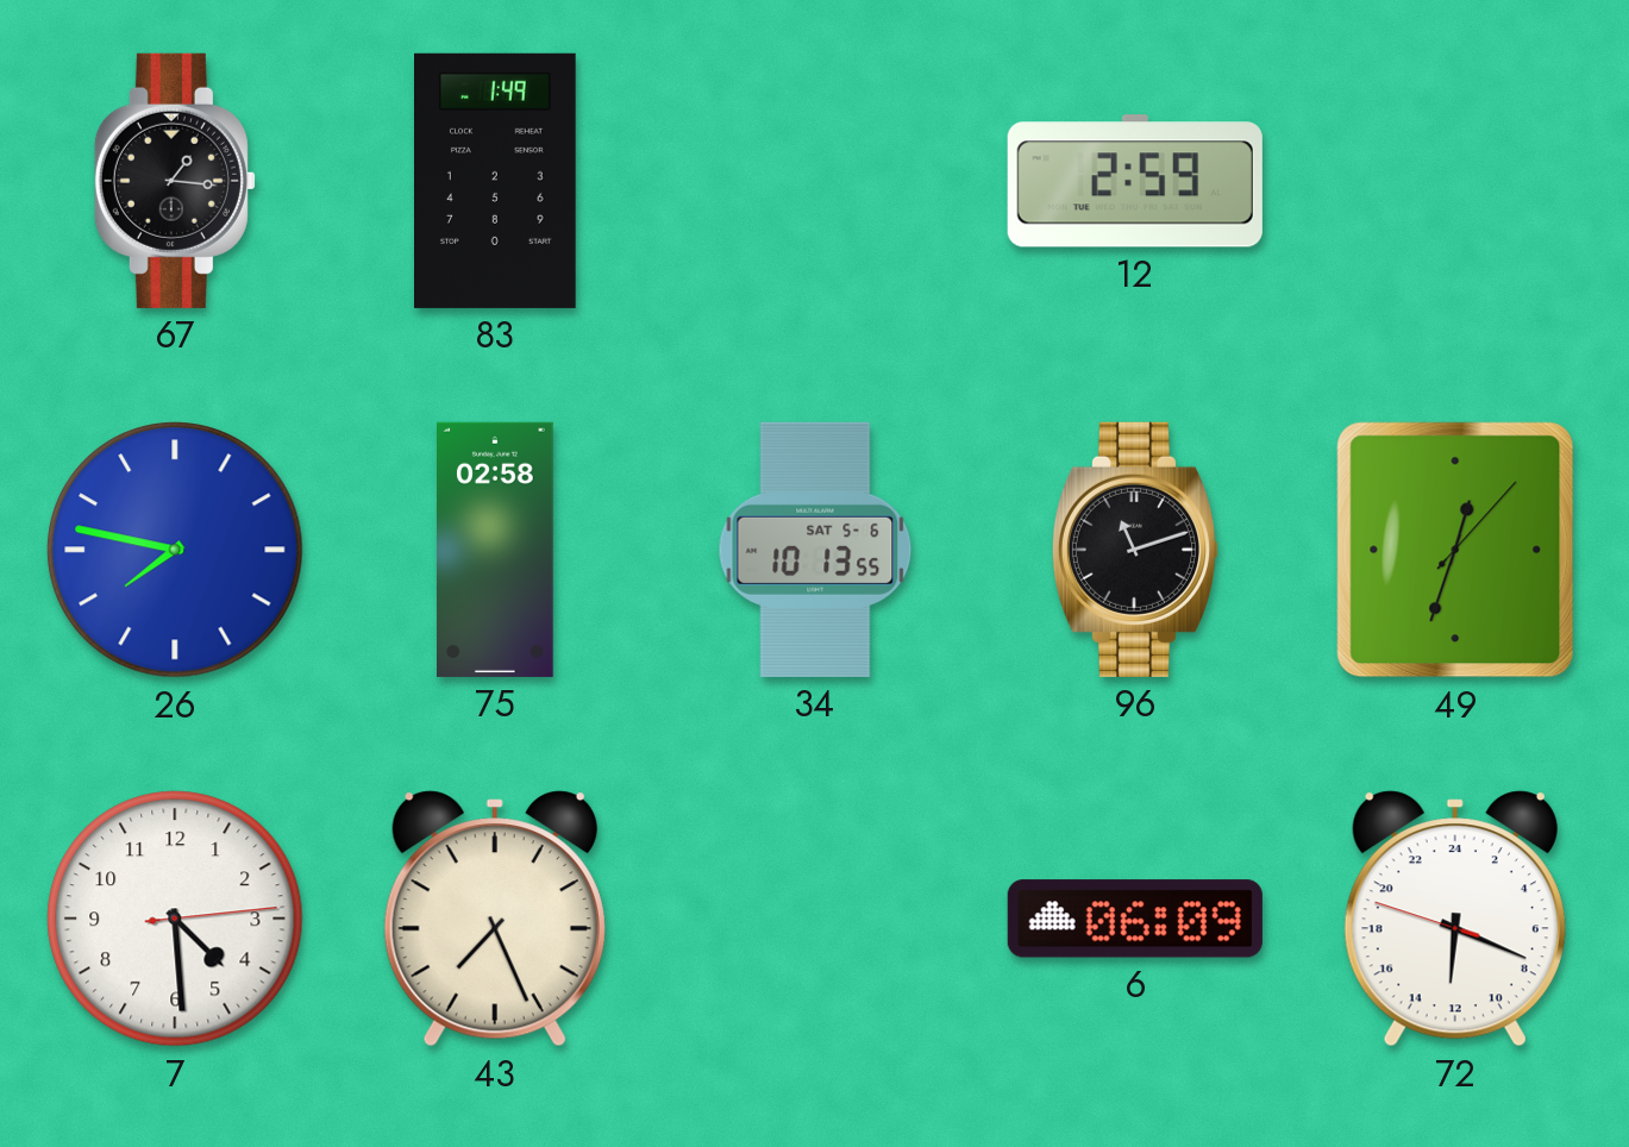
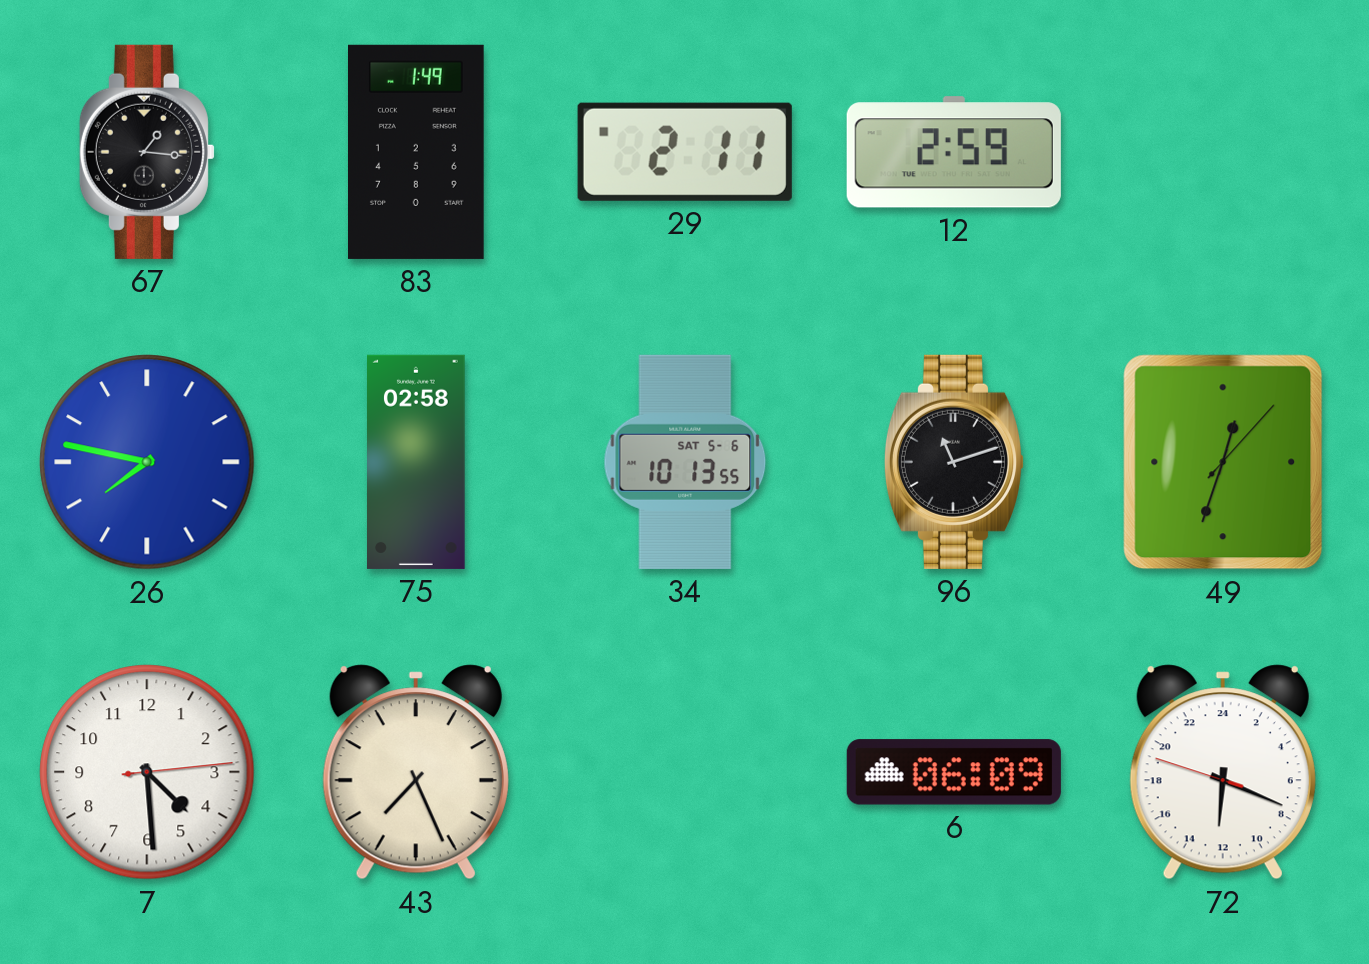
29: none -> 2:11
